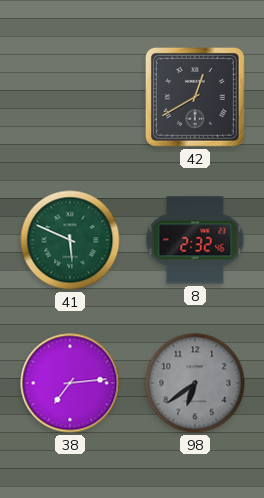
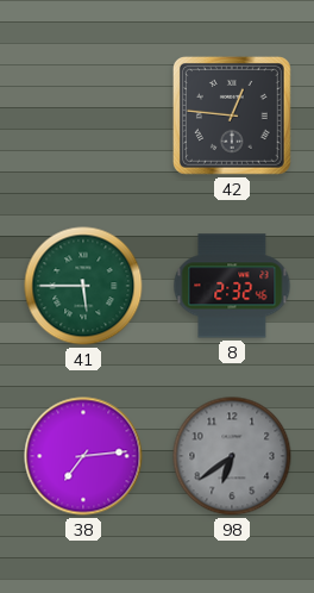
42: 12:40 -> 12:46
41: 5:49 -> 5:45
